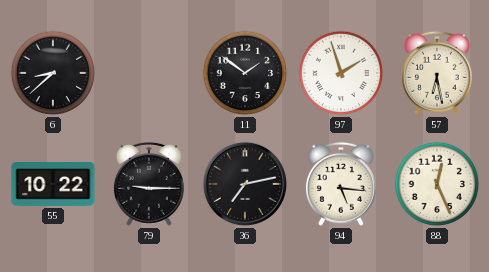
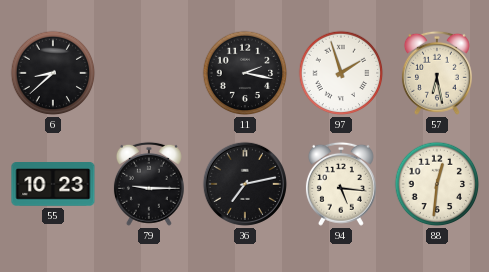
11: 1:51 -> 2:17
55: 10:22 -> 10:23
88: 12:26 -> 12:31
